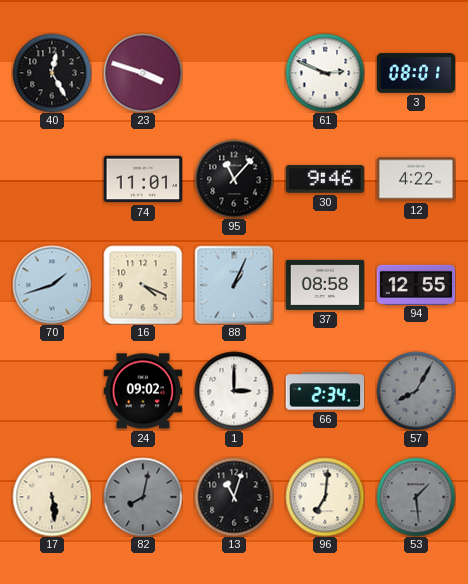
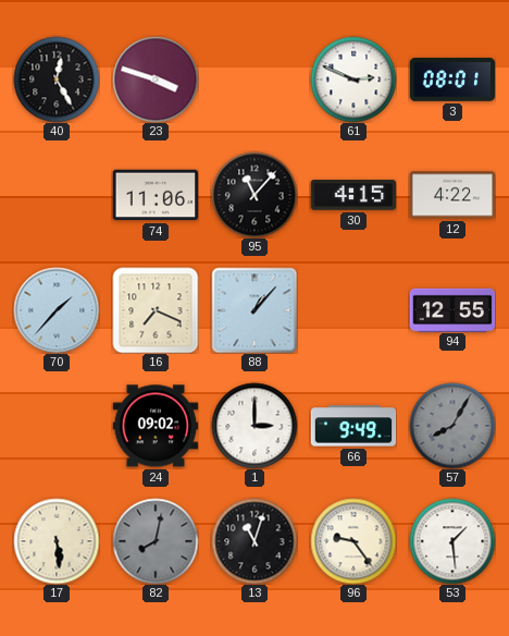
74: 11:01 -> 11:06
30: 9:46 -> 4:15
70: 1:42 -> 1:37
16: 4:19 -> 7:19
88: 1:04 -> 1:07
37: 08:58 -> none
66: 2:34 -> 9:49
96: 7:01 -> 9:24
53 dial: grey -> white
